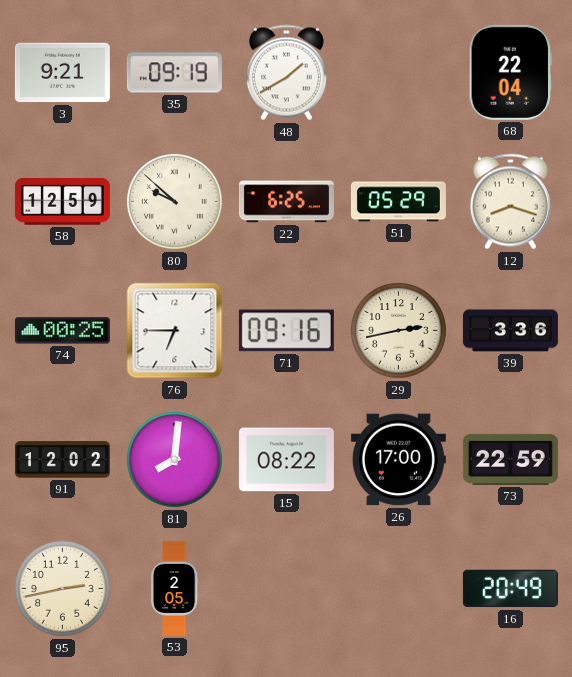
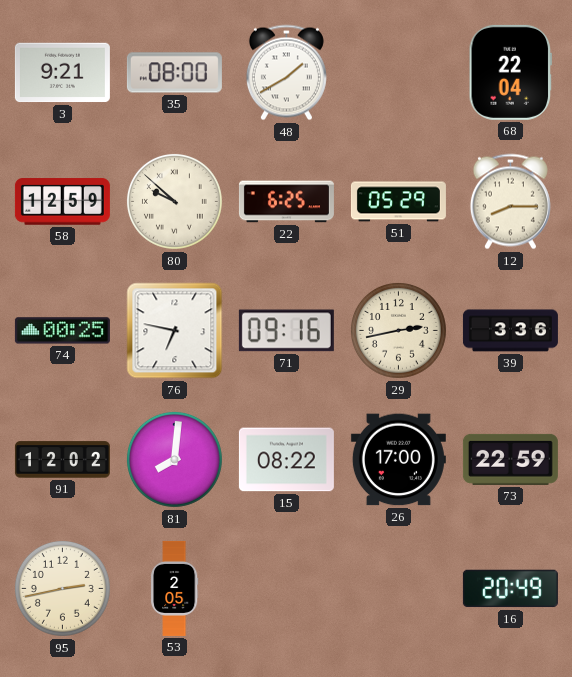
35: 09:19 -> 08:00
12: 8:18 -> 8:15
76: 6:45 -> 6:47
